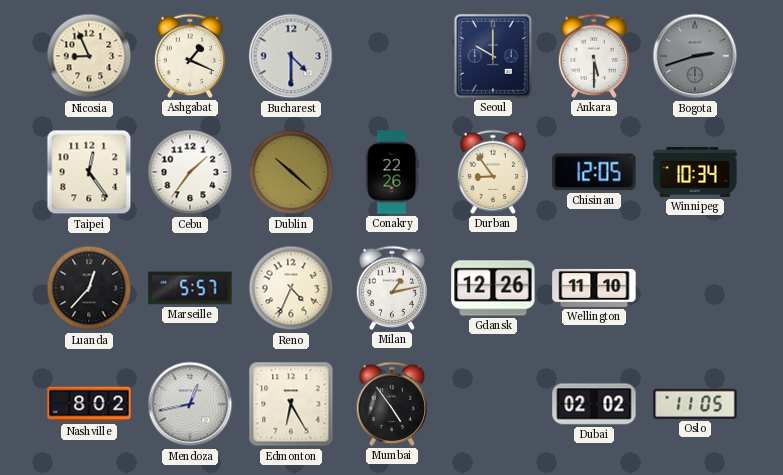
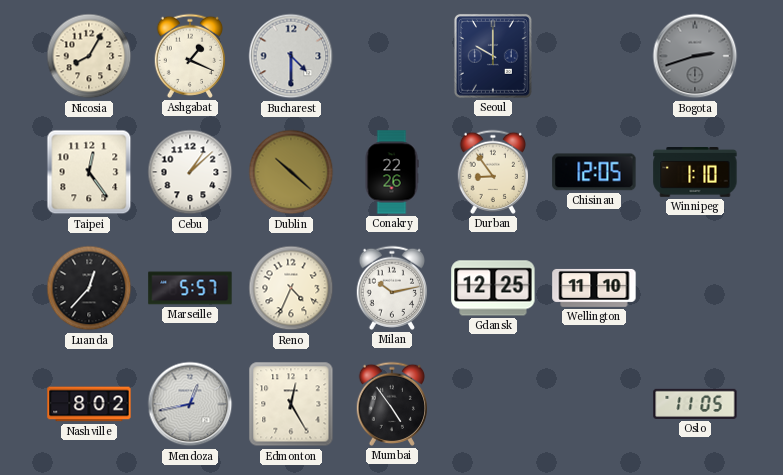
Nicosia: 8:56 -> 8:05
Ankara: 5:30 -> none
Cebu: 1:36 -> 1:08
Winnipeg: 10:34 -> 1:10
Milan: 1:13 -> 10:13
Gdansk: 12:26 -> 12:25
Edmonton: 6:25 -> 12:25
Dubai: 02:02 -> none
